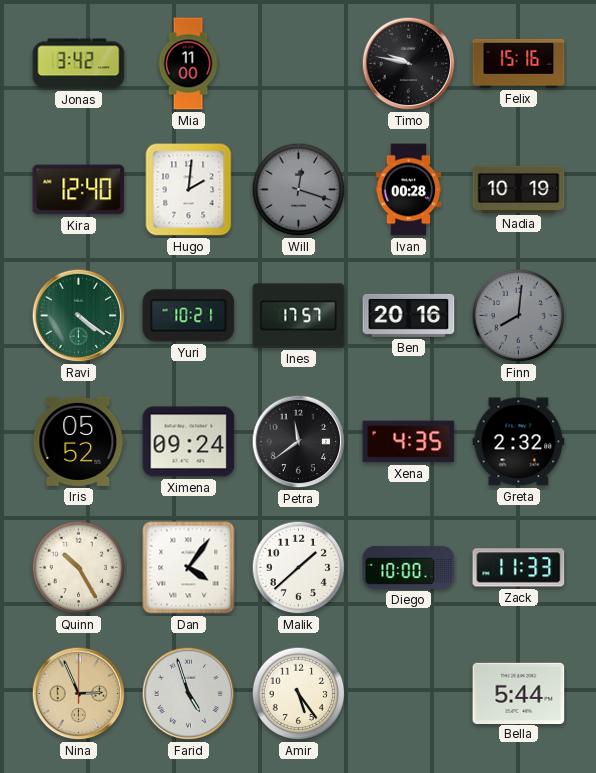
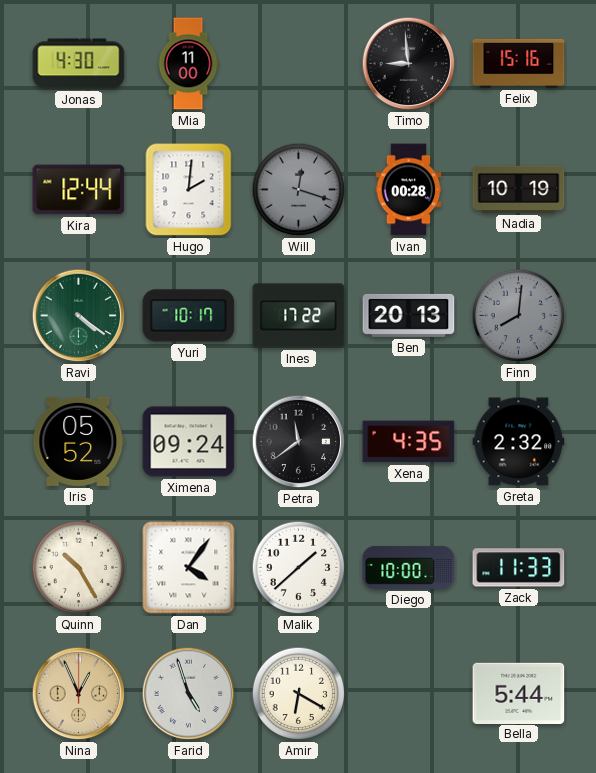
Jonas: 3:42 -> 4:30
Timo: 9:47 -> 8:59
Kira: 12:40 -> 12:44
Yuri: 10:21 -> 10:17
Ines: 17:57 -> 17:22
Ben: 20:16 -> 20:13
Nina: 2:56 -> 12:56
Amir: 5:24 -> 6:20
